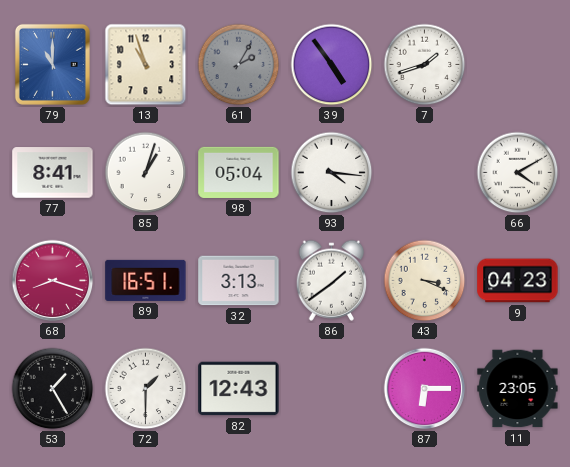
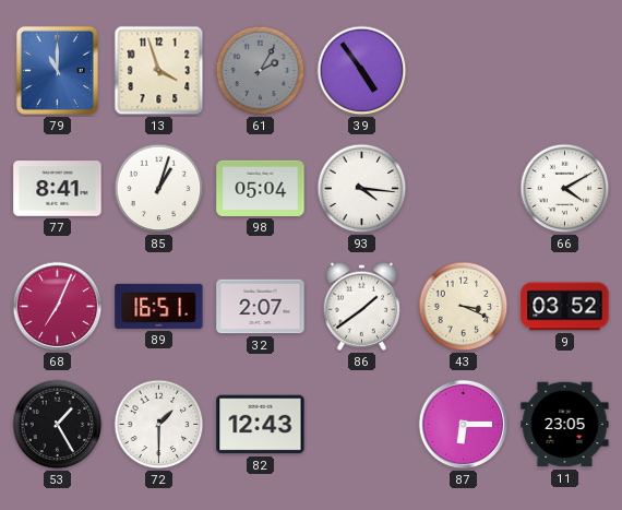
13: 10:57 -> 3:57
7: 1:42 -> none
68: 8:18 -> 7:04
32: 3:13 -> 2:07
9: 04:23 -> 03:52
